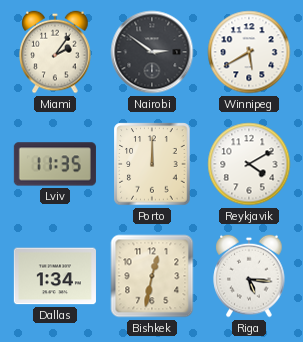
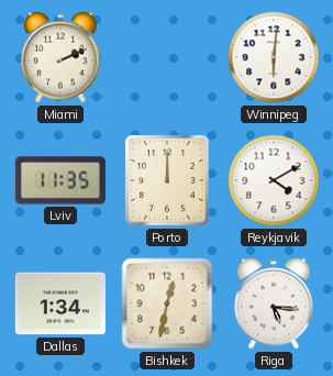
Miami: 2:06 -> 2:11
Nairobi: 2:51 -> none
Winnipeg: 5:40 -> 6:01
